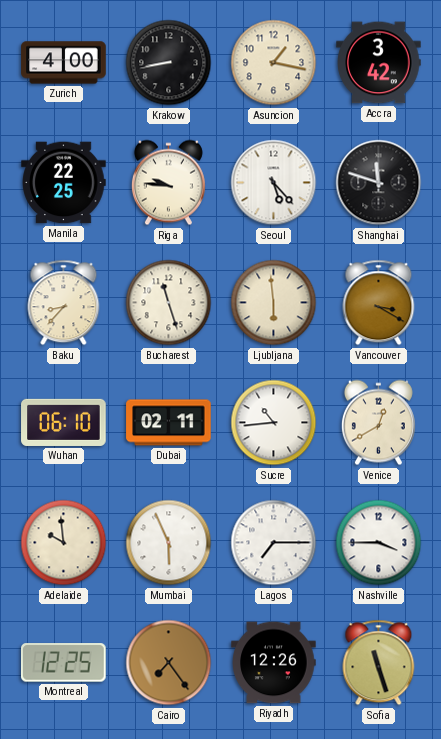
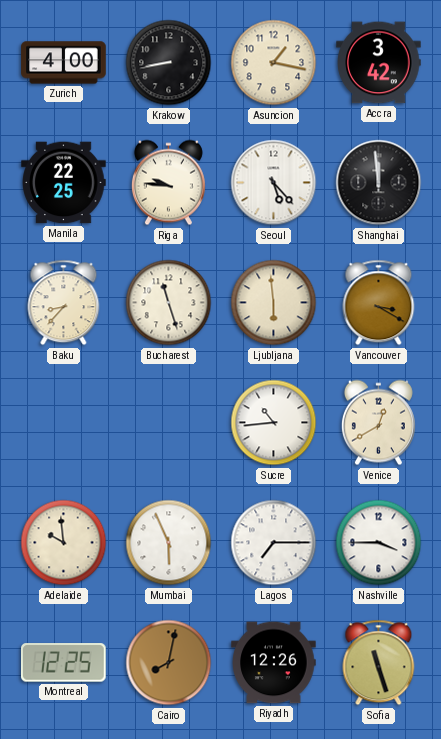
Shanghai: 11:48 -> 11:59
Wuhan: 06:10 -> none
Dubai: 02:11 -> none
Cairo: 7:24 -> 8:02
